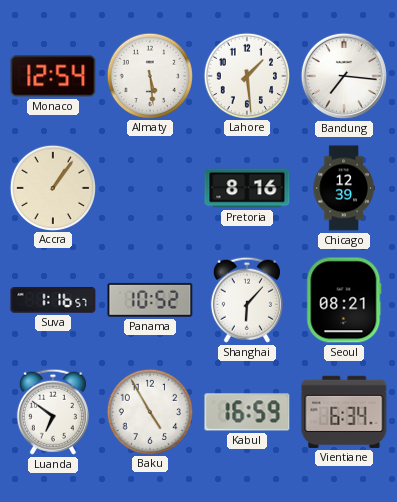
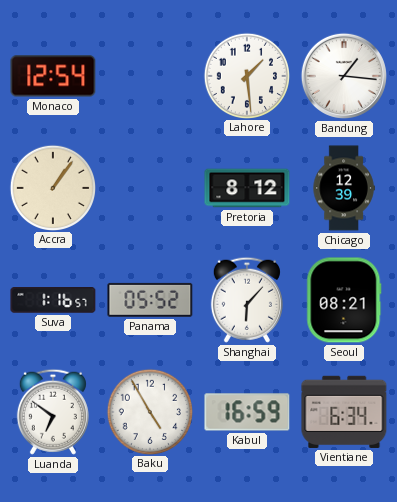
Almaty: 5:29 -> none
Bandung: 7:16 -> 1:16
Pretoria: 8:16 -> 8:12
Panama: 10:52 -> 05:52
